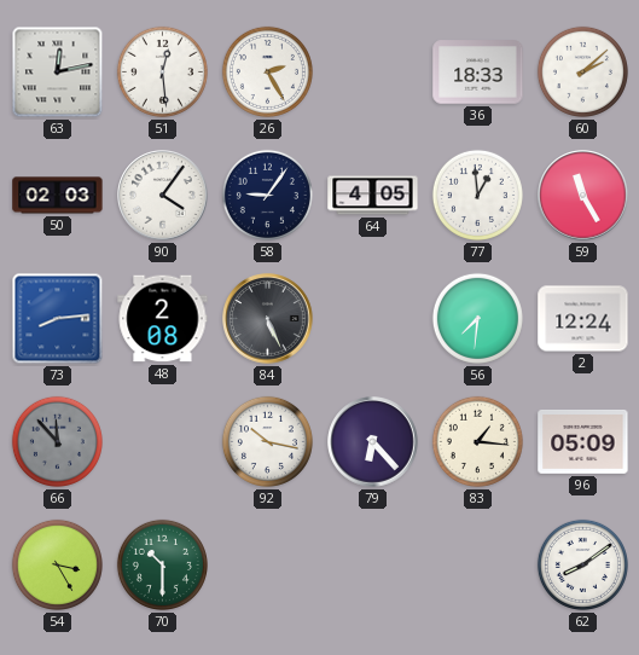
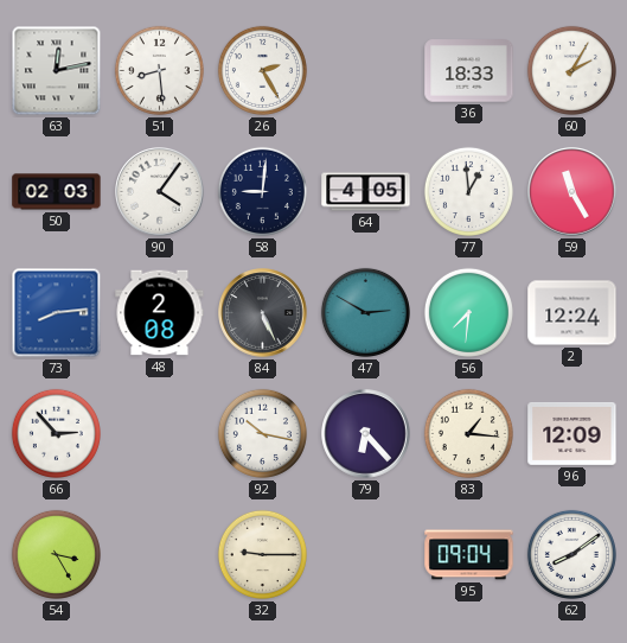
51: 12:29 -> 8:29
60: 2:08 -> 2:05
58: 9:06 -> 9:01
47: none -> 2:50
66: 11:53 -> 2:53
66 dial: grey -> white
96: 05:09 -> 12:09
70: 10:30 -> none
32: none -> 9:15
95: none -> 09:04
